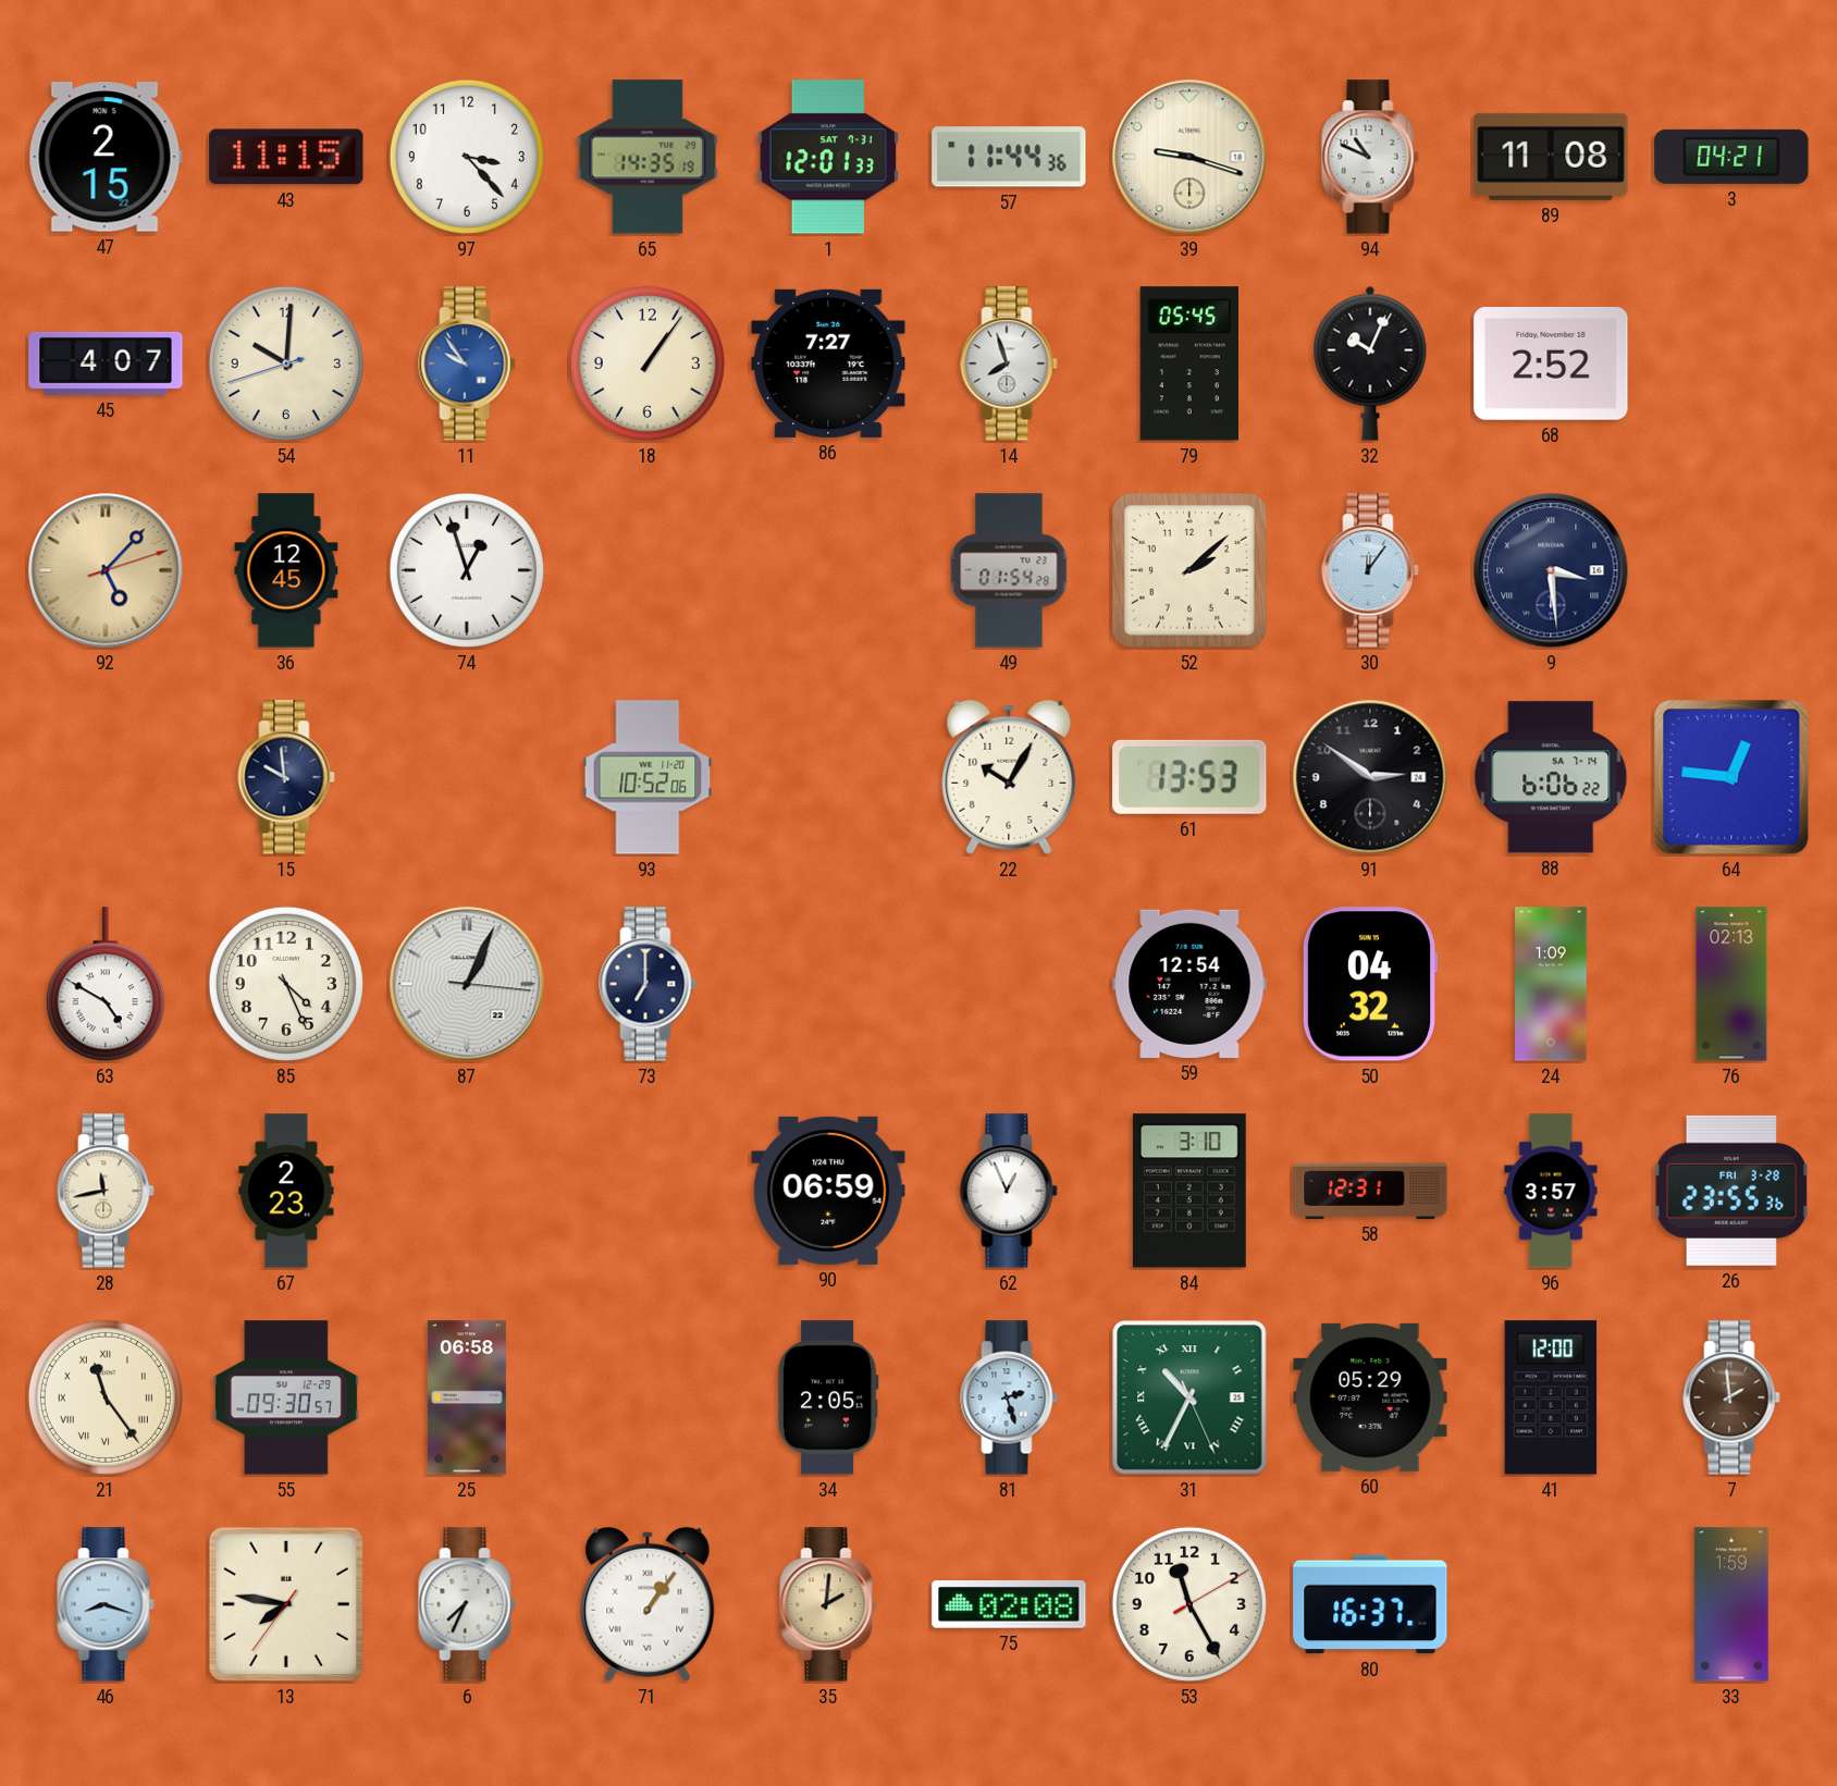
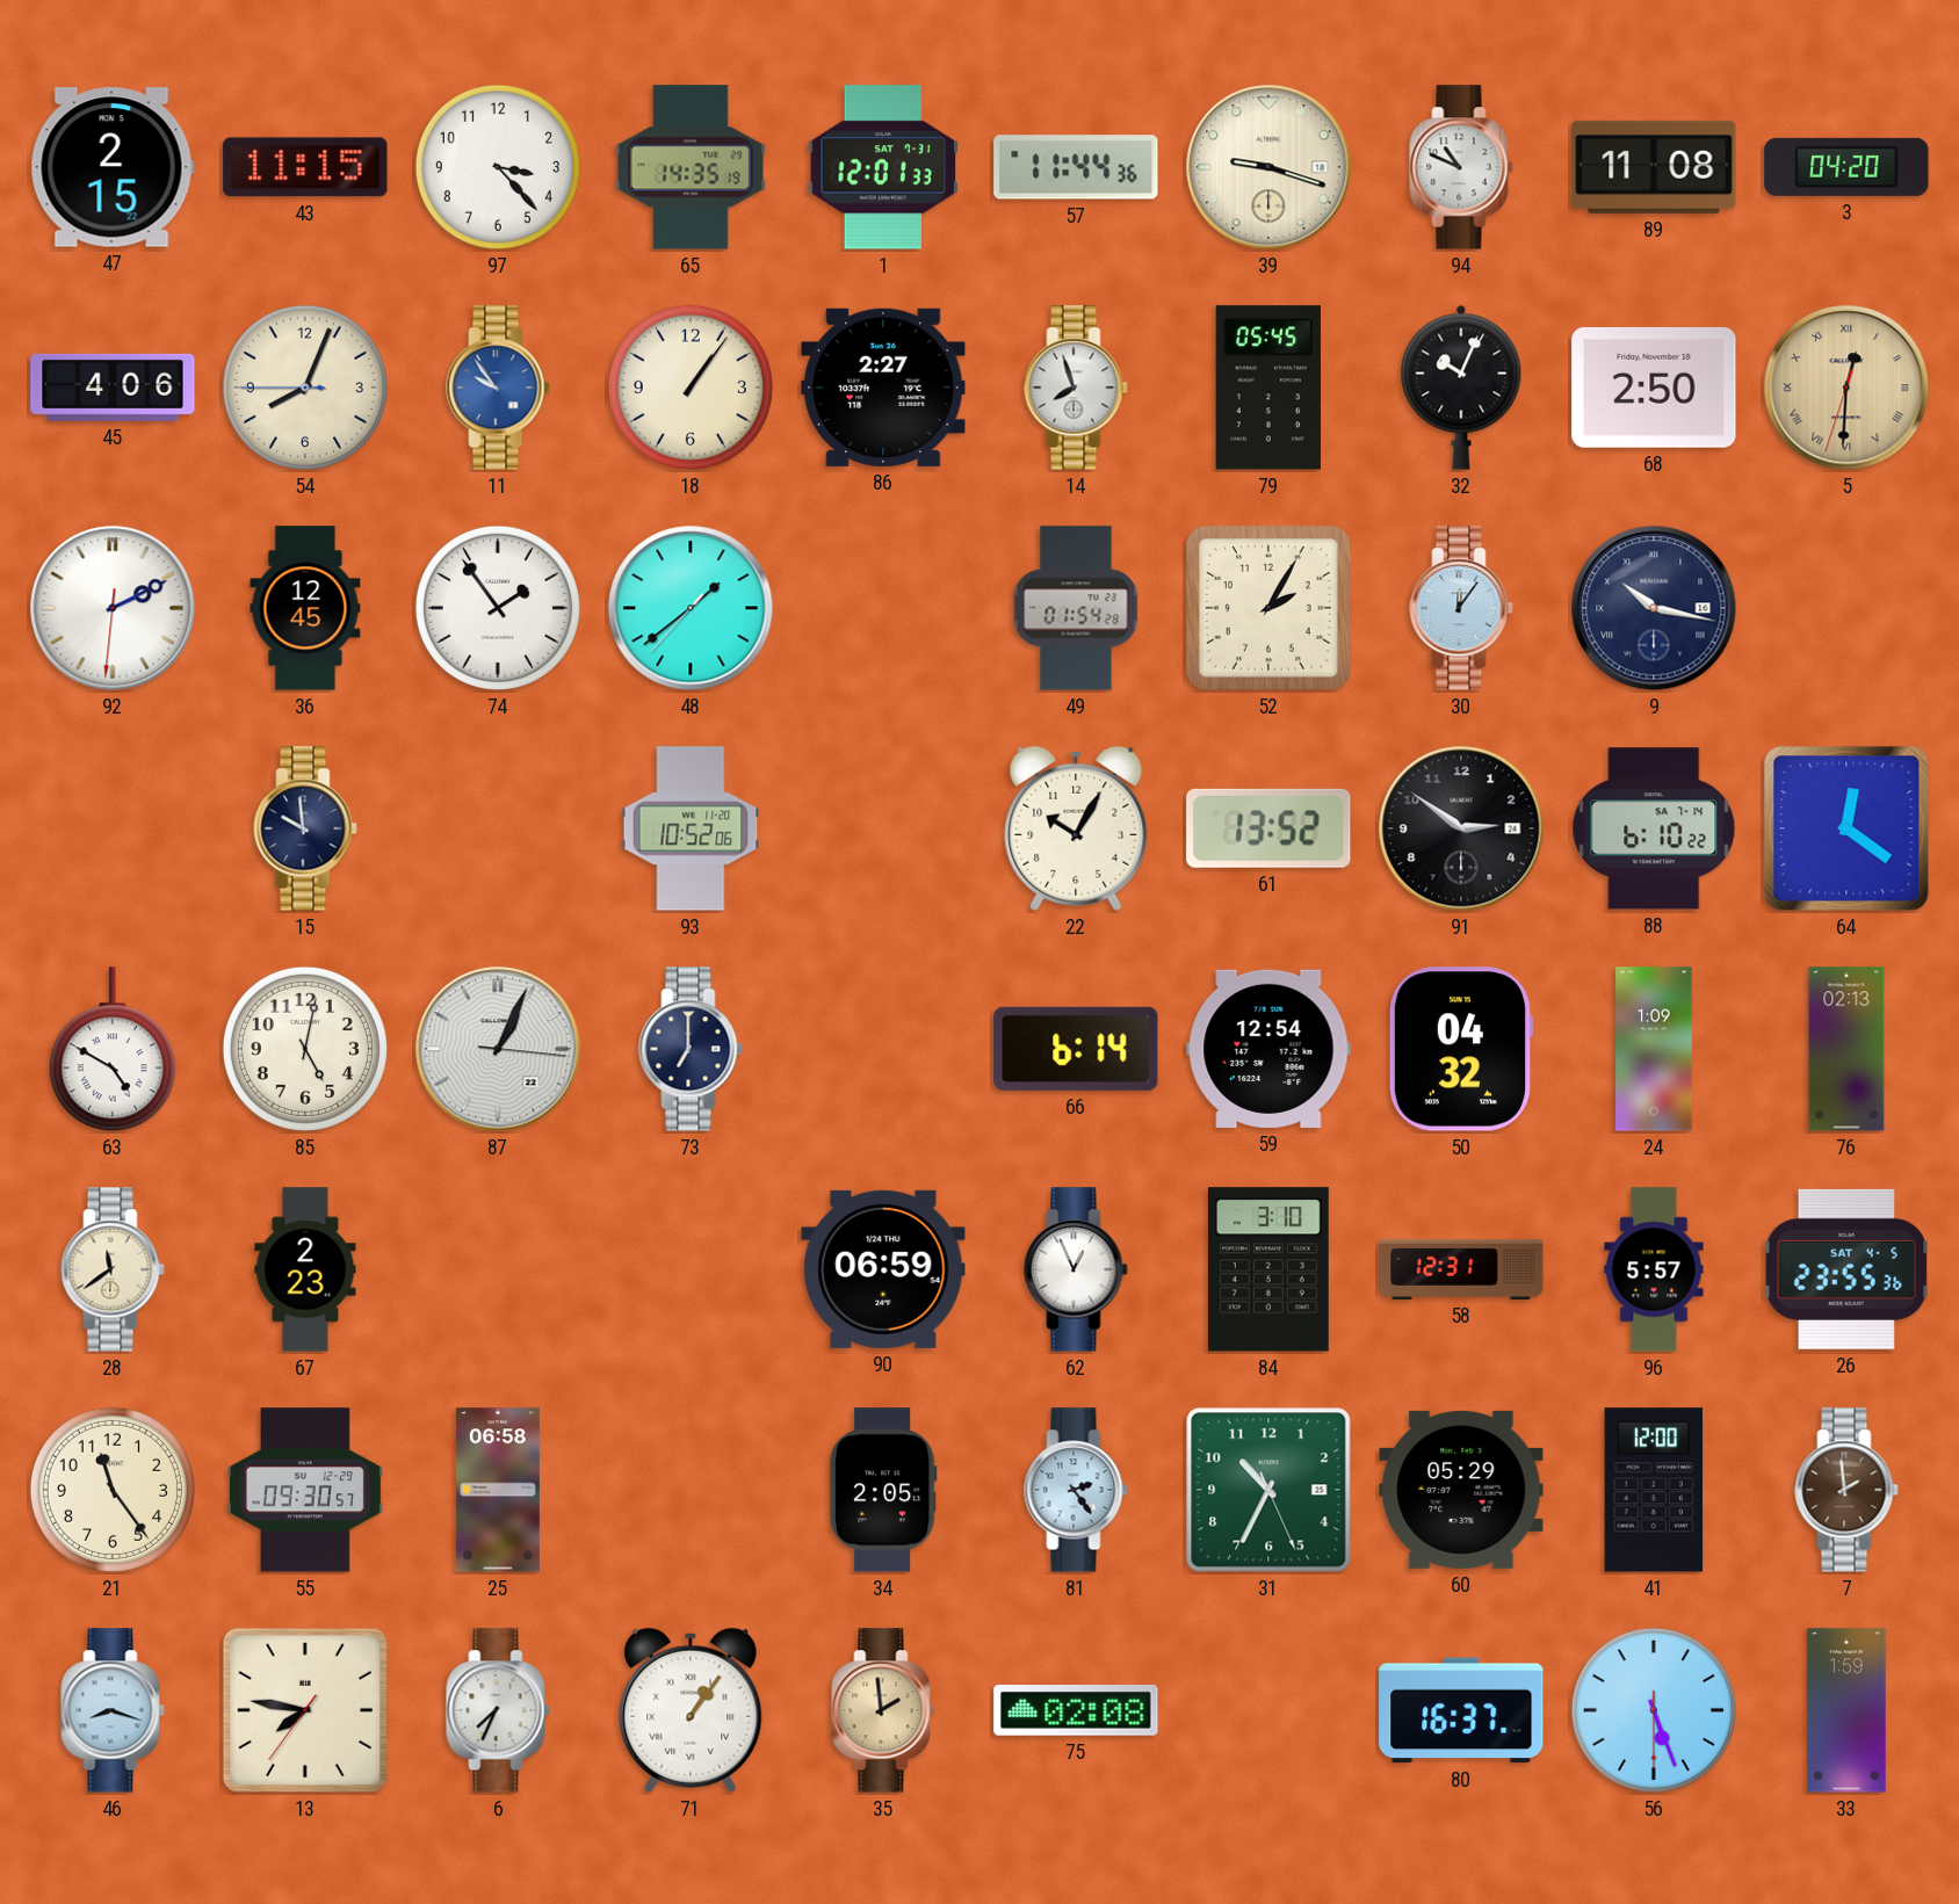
3: 04:21 -> 04:20
45: 4:07 -> 4:06
54: 10:00 -> 8:03
86: 7:27 -> 2:27
68: 2:52 -> 2:50
5: none -> 12:30
92: 5:07 -> 2:10
92 dial: champagne -> white
74: 12:57 -> 1:54
48: none -> 1:38
52: 2:08 -> 2:05
9: 3:29 -> 10:17
61: 13:53 -> 13:52
88: 6:06 -> 6:10
64: 12:46 -> 12:21
85: 4:26 -> 5:02
66: none -> 6:14
28: 11:43 -> 11:39
96: 3:57 -> 5:57
26 date: FRI 3-28 -> SAT 4-5
21 numerals: Roman -> Arabic
81: 2:27 -> 2:24
31 numerals: Roman -> Arabic
35: 2:01 -> 1:59
53: 11:25 -> none
56: none -> 5:26
